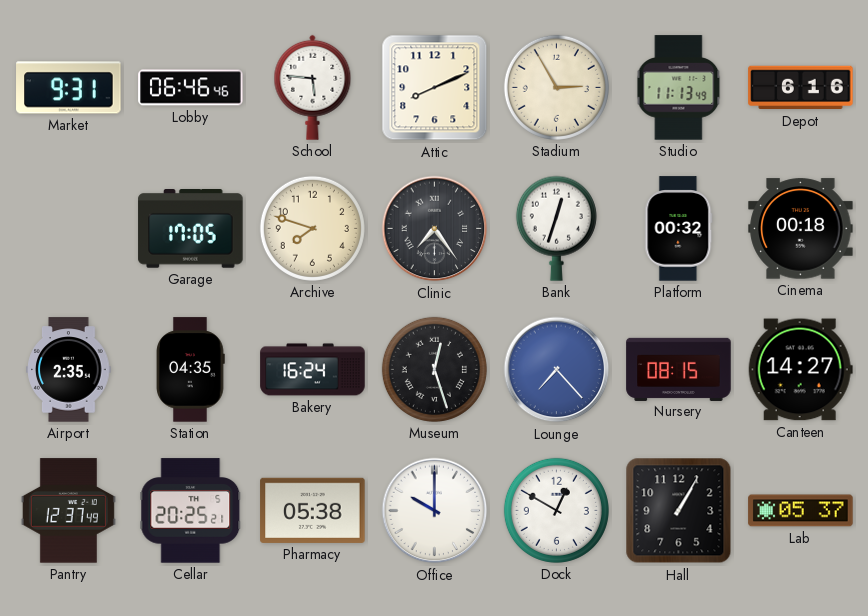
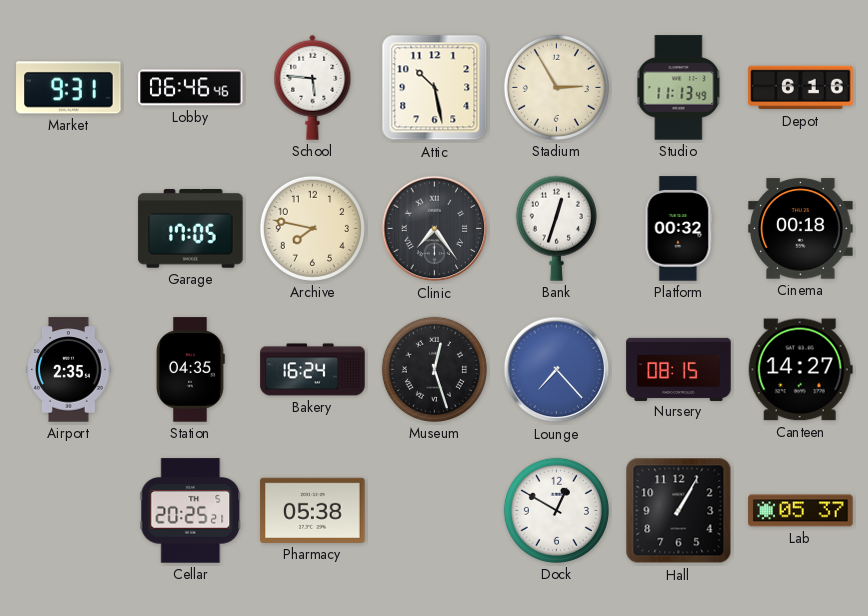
Attic: 8:11 -> 10:28
Archive: 7:48 -> 7:47
Pantry: 12:37 -> none
Office: 10:00 -> none
